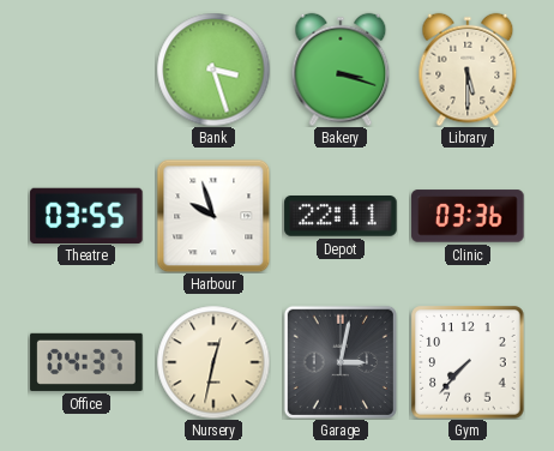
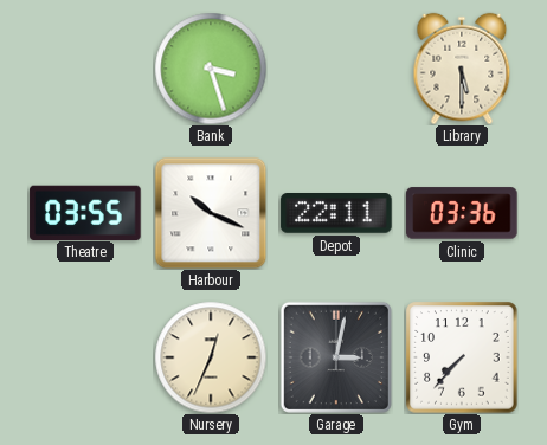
Bakery: 3:18 -> none
Harbour: 9:57 -> 10:19
Office: 04:37 -> none
Nursery: 12:32 -> 12:34
